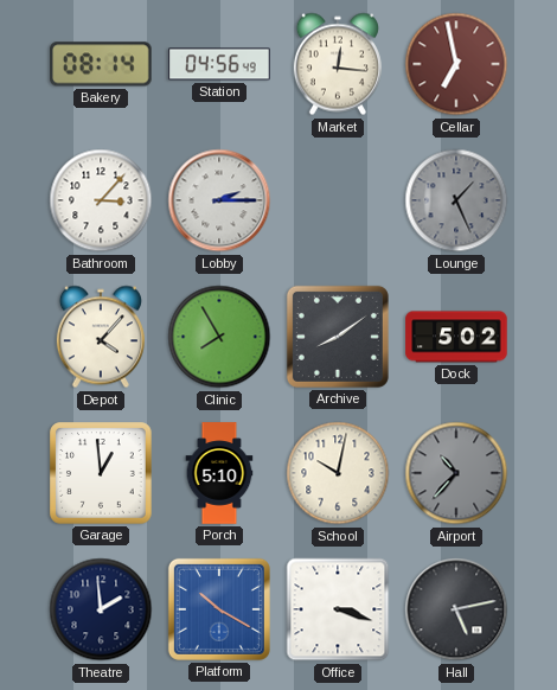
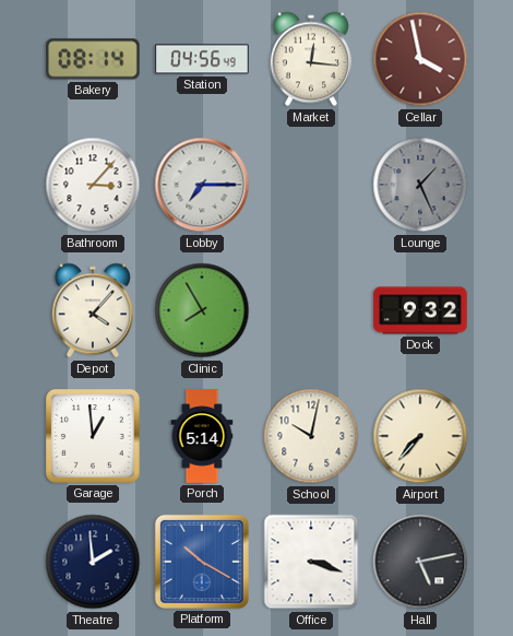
Cellar: 6:58 -> 3:58
Lobby: 2:15 -> 7:15
Archive: 8:09 -> none
Dock: 5:02 -> 9:32
Porch: 5:10 -> 5:14
Airport: 10:37 -> 7:37
Airport dial: grey -> cream
